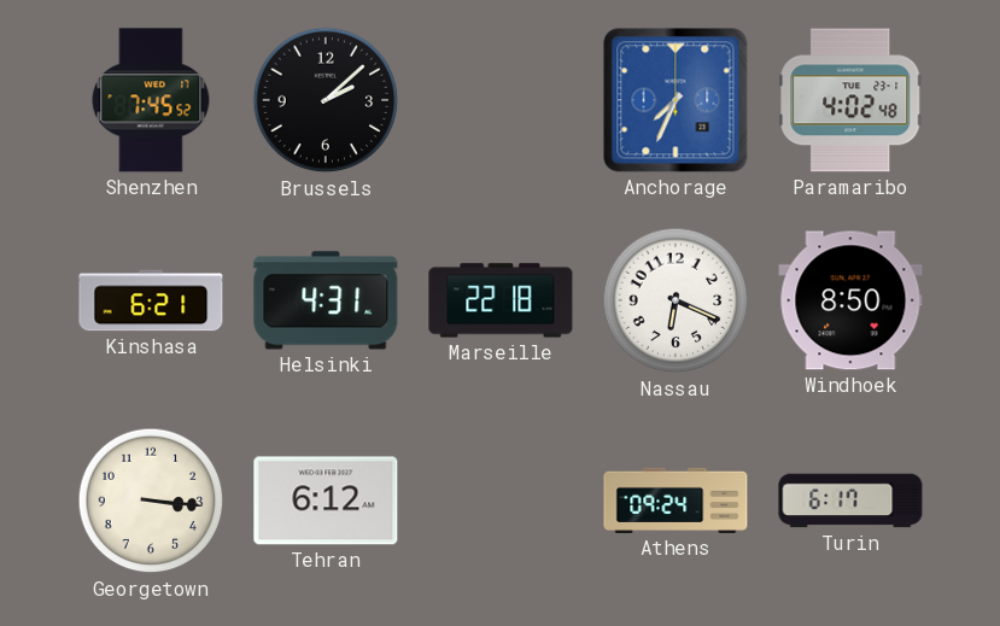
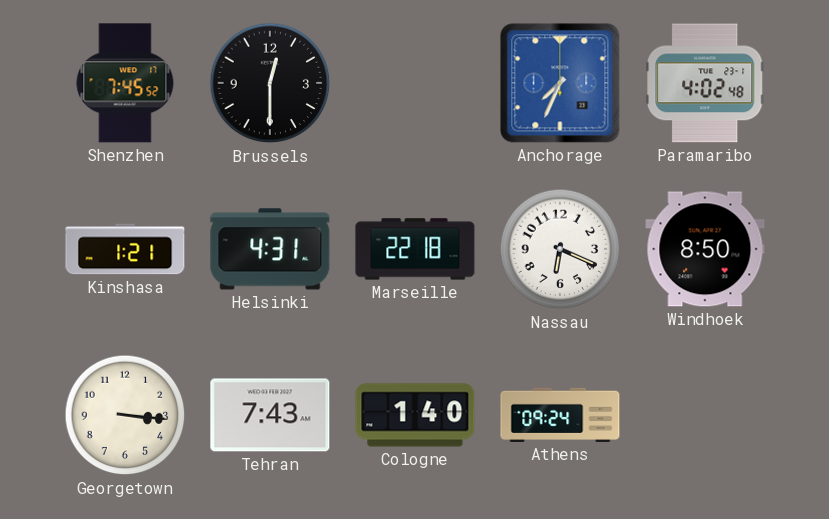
Brussels: 2:08 -> 12:30
Kinshasa: 6:21 -> 1:21
Tehran: 6:12 -> 7:43
Cologne: none -> 1:40
Turin: 6:17 -> none
